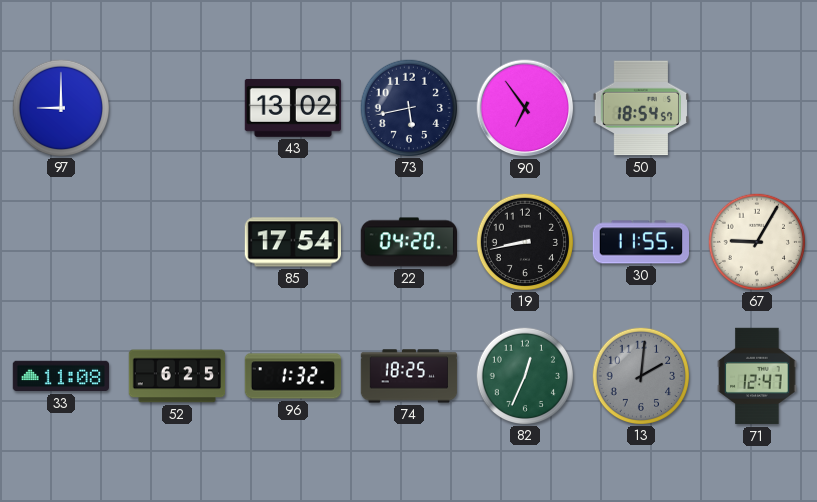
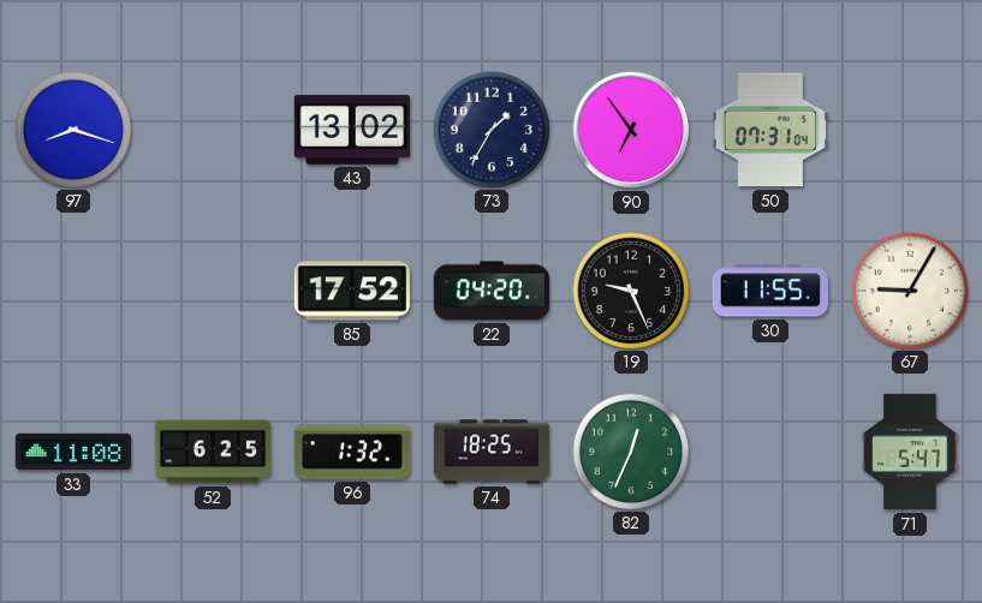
97: 9:00 -> 8:18
73: 5:43 -> 1:35
50: 18:54 -> 07:31
85: 17:54 -> 17:52
19: 8:43 -> 9:26
13: 2:01 -> none
71: 12:47 -> 5:47
